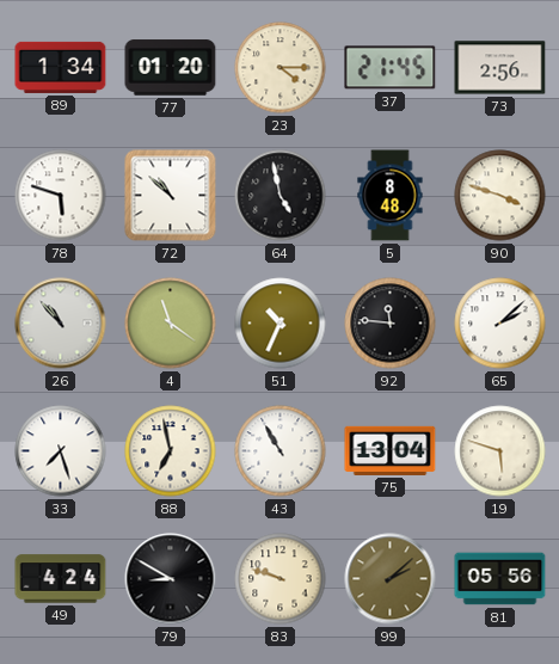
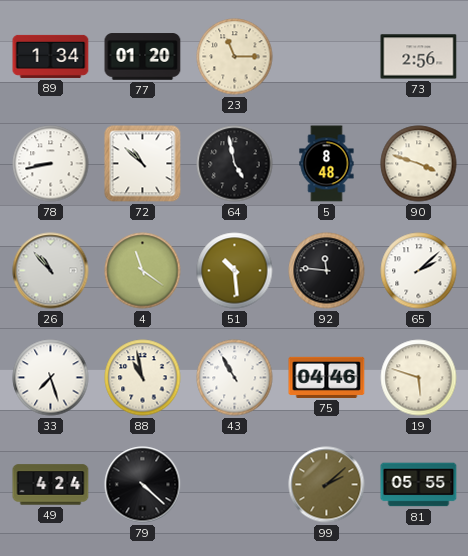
23: 4:15 -> 11:15
37: 21:45 -> none
78: 5:48 -> 8:43
51: 10:34 -> 10:29
88: 6:58 -> 10:58
75: 13:04 -> 04:46
79: 8:50 -> 4:22
83: 9:48 -> none
81: 05:56 -> 05:55
